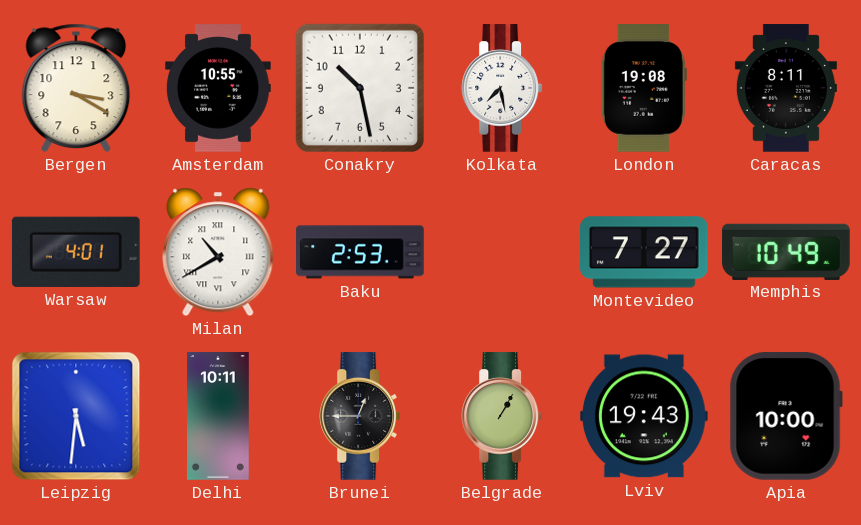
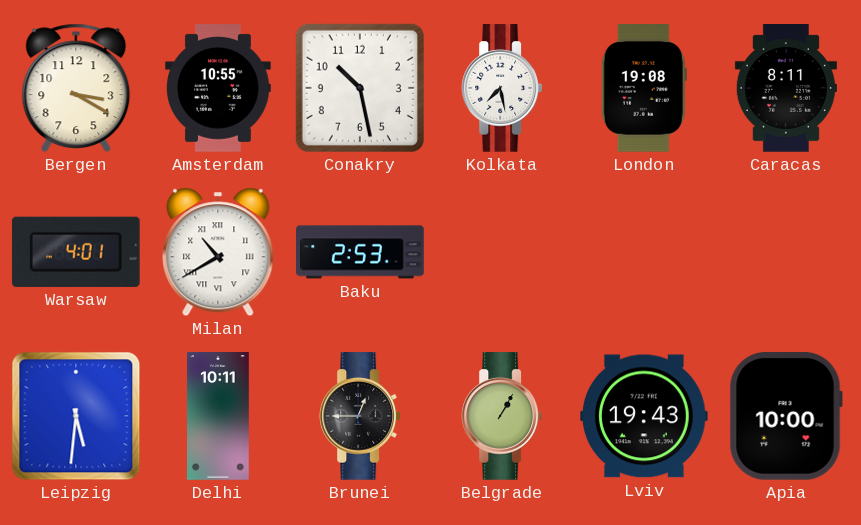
Montevideo: 7:27 -> none
Memphis: 10:49 -> none
